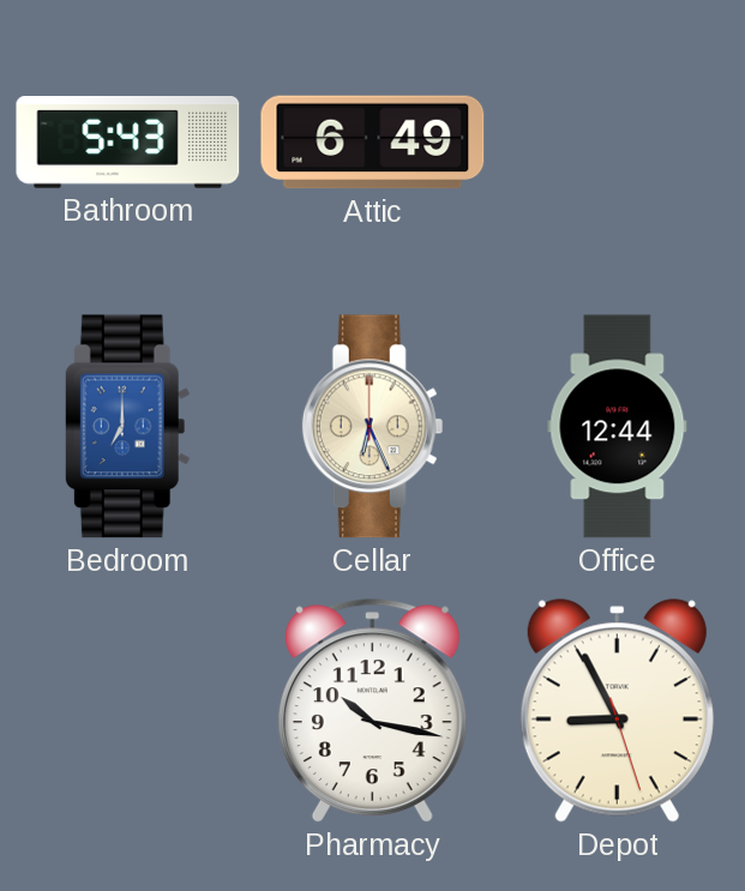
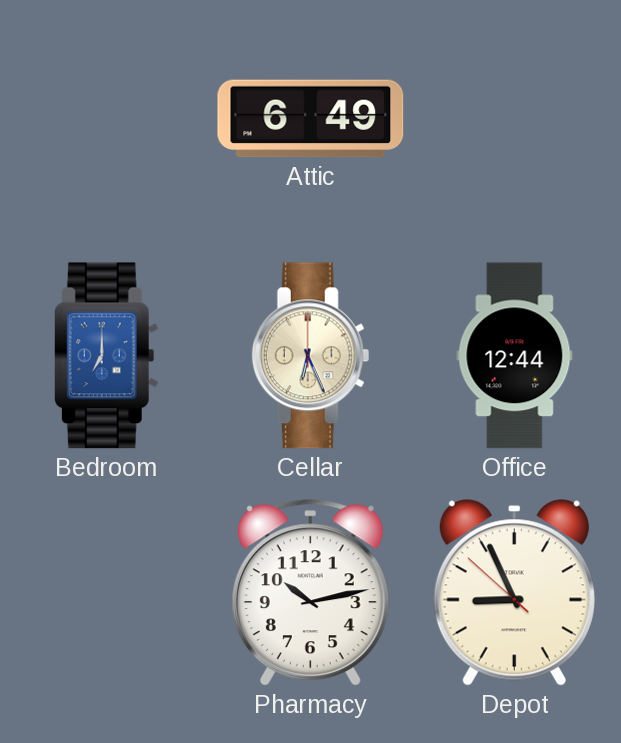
Bathroom: 5:43 -> none
Pharmacy: 10:17 -> 10:13
Depot: 8:55:27 -> 8:55:52
